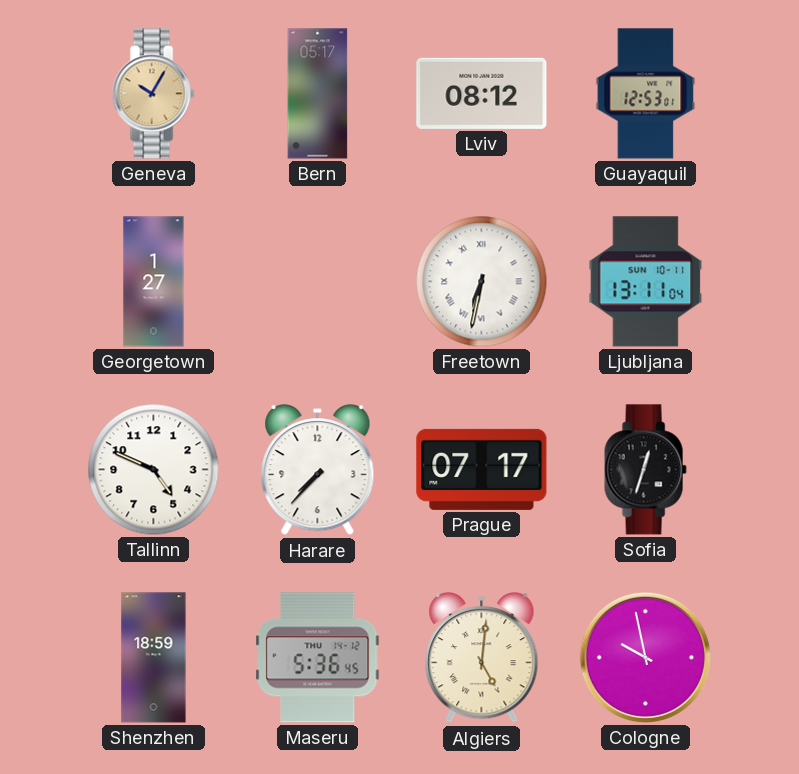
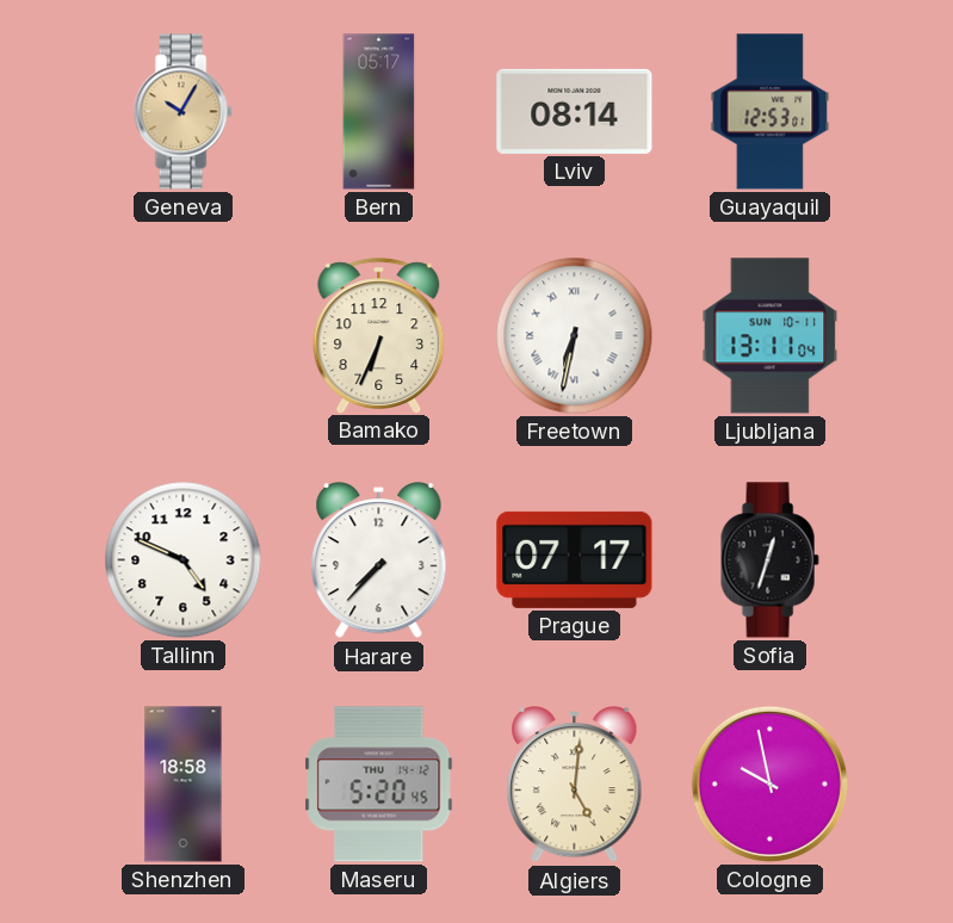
Lviv: 08:12 -> 08:14
Georgetown: 1:27 -> none
Bamako: none -> 6:34
Shenzhen: 18:59 -> 18:58
Maseru: 5:36 -> 5:20
